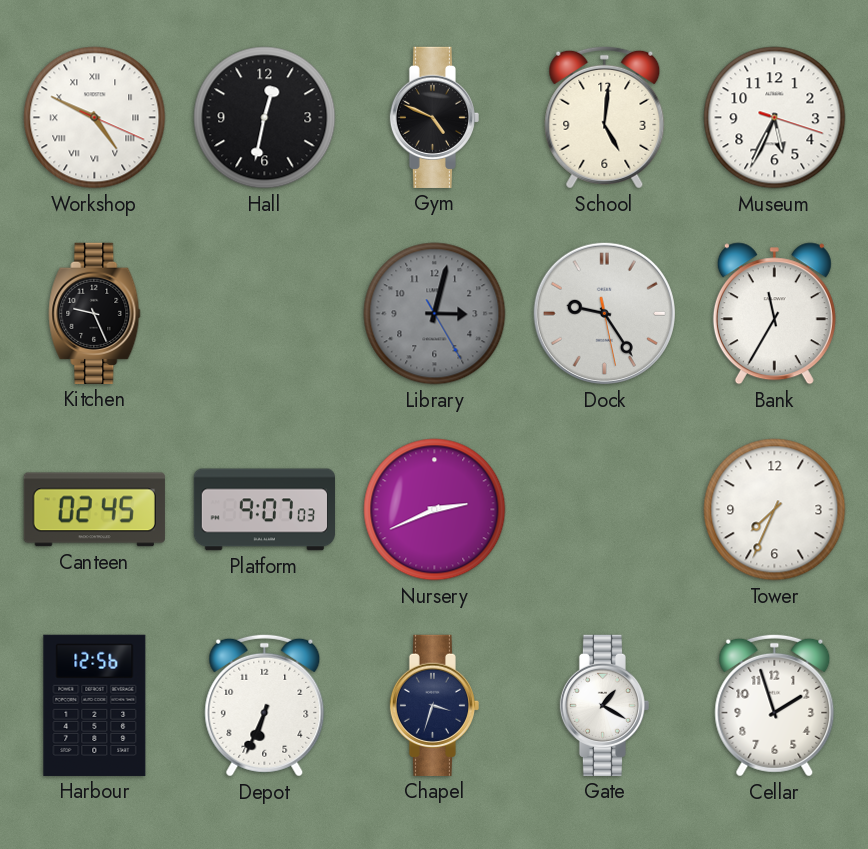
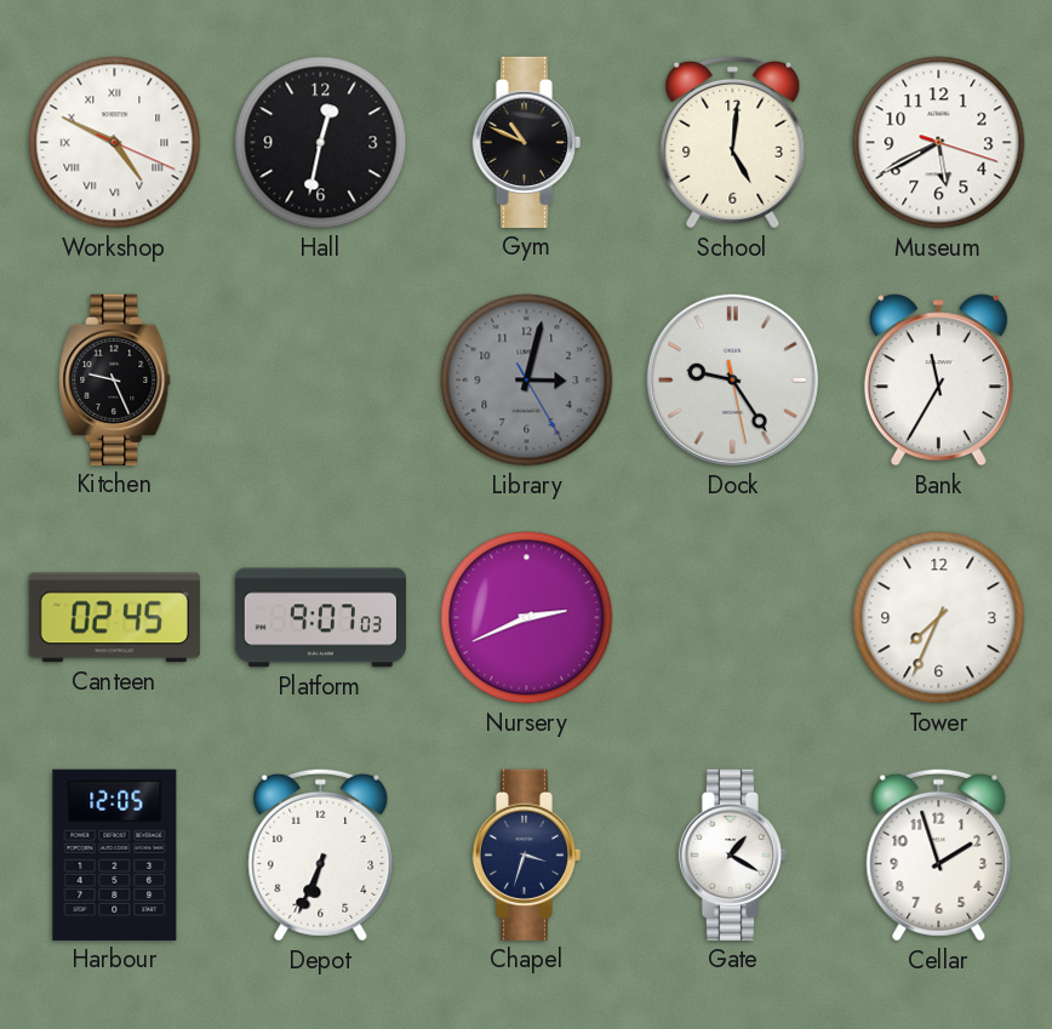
Gym: 4:49 -> 10:49
Museum: 5:34 -> 5:40
Harbour: 12:56 -> 12:05
